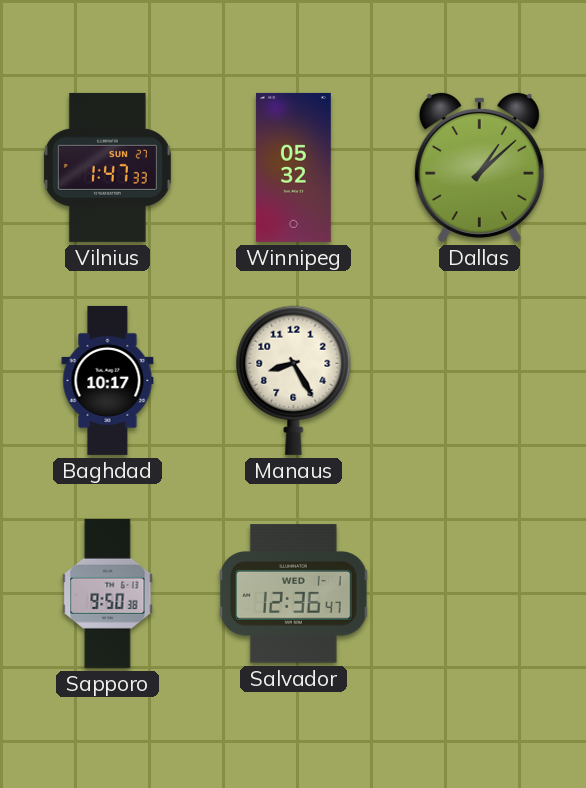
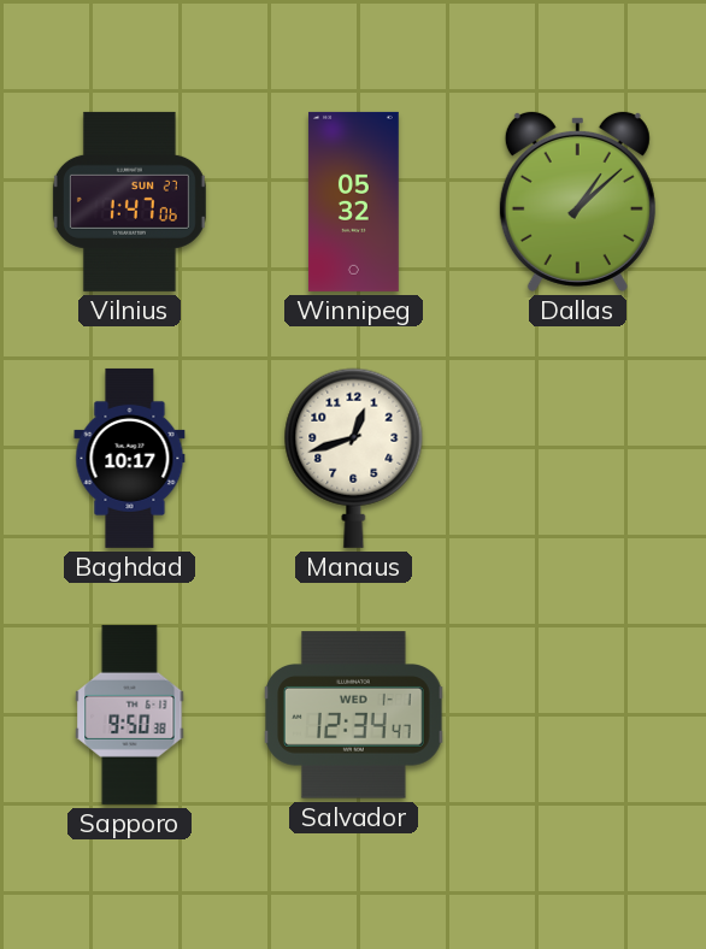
Vilnius: 1:47:33 -> 1:47:06
Manaus: 8:25 -> 12:42
Salvador: 12:36 -> 12:34
